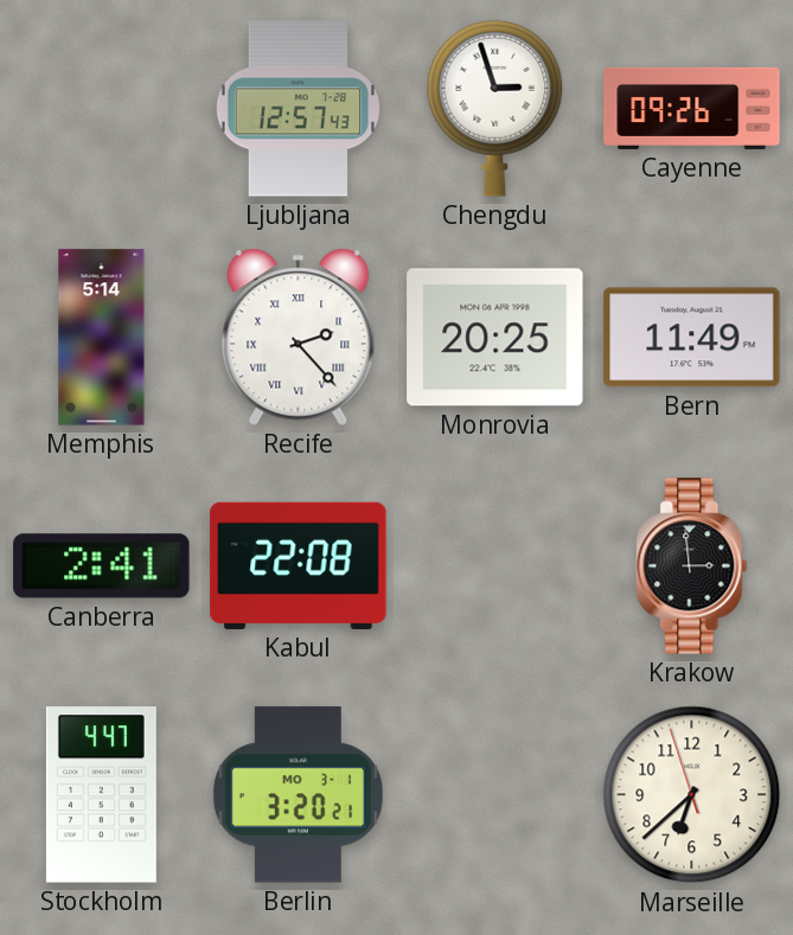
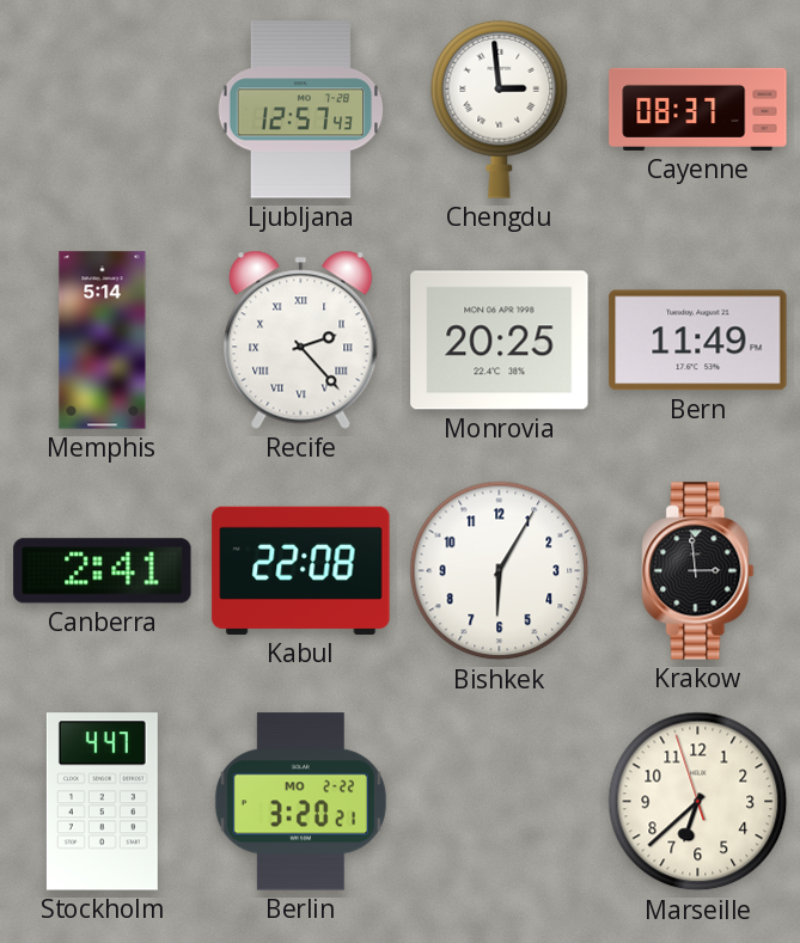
Chengdu: 2:57 -> 2:59
Cayenne: 09:26 -> 08:37
Bishkek: none -> 6:05
Berlin date: MO 3-1 -> MO 2-22
